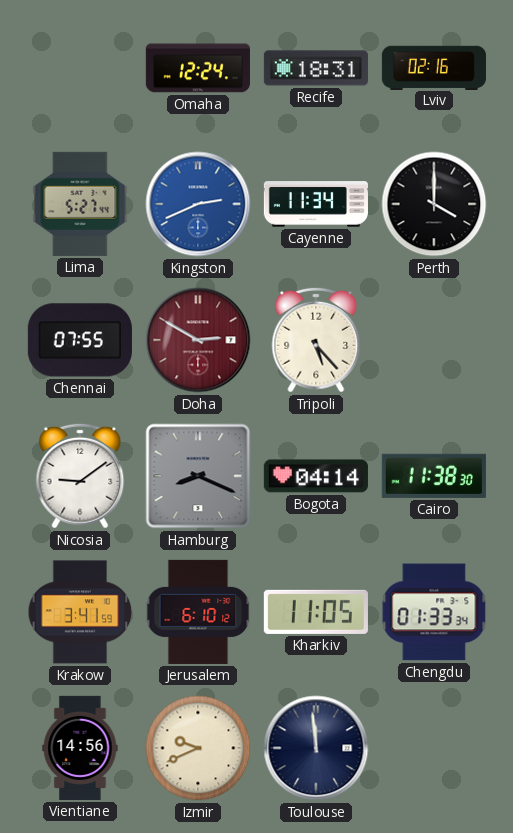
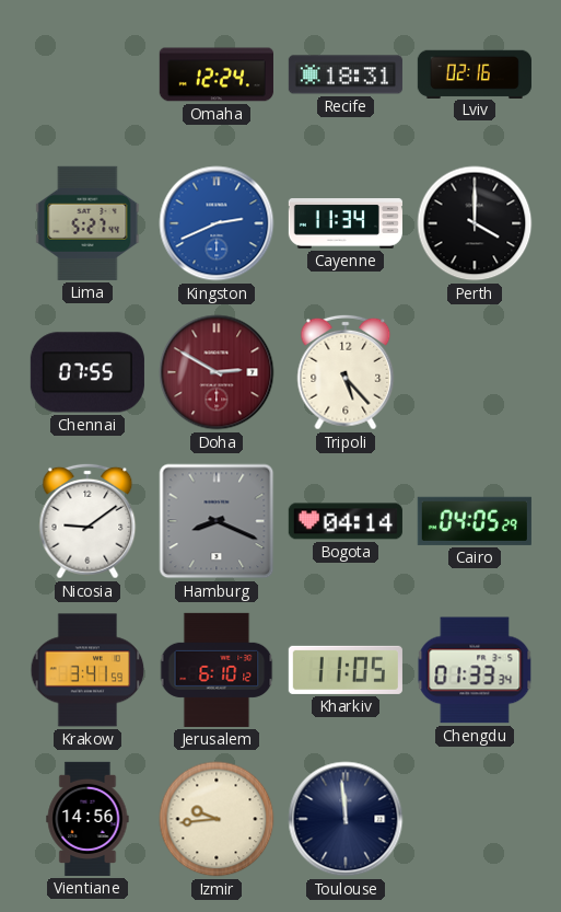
Cairo: 11:38 -> 04:05
Izmir: 9:41 -> 9:44
